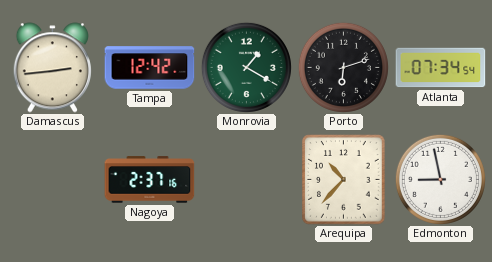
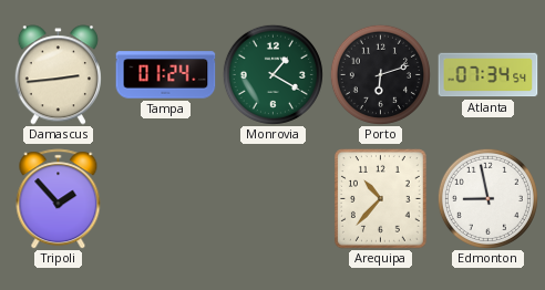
Tampa: 12:42 -> 01:24
Tripoli: none -> 1:53
Nagoya: 2:37 -> none
